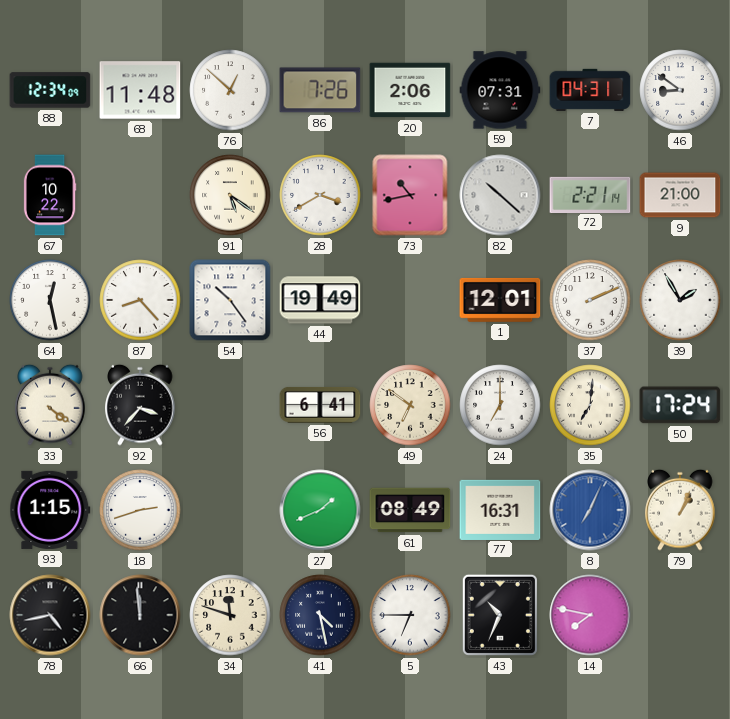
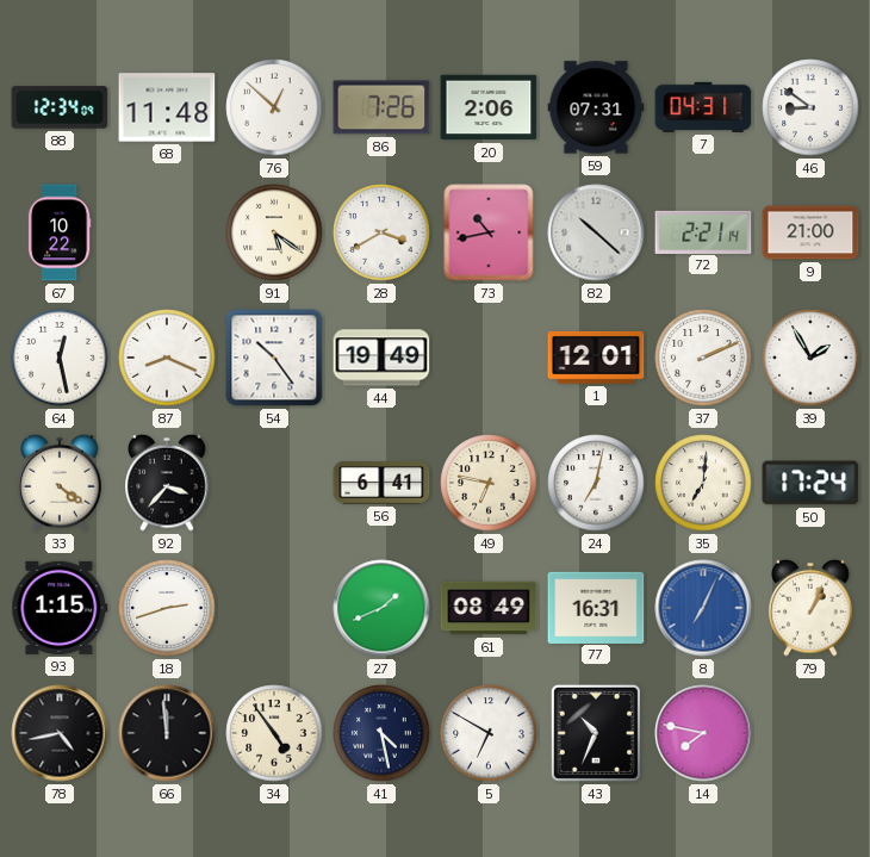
87: 8:23 -> 8:19
49: 6:51 -> 6:47
24: 7:00 -> 7:02
34: 11:48 -> 4:54
5: 6:45 -> 6:50
